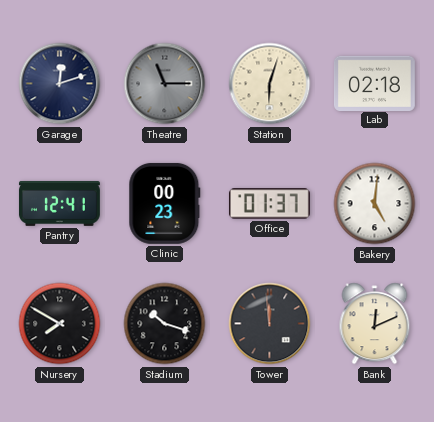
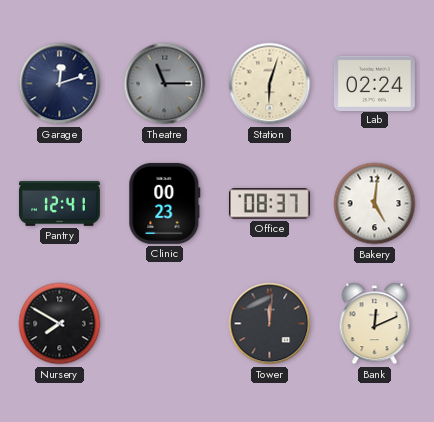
Lab: 02:18 -> 02:24
Office: 01:37 -> 08:37
Stadium: 10:18 -> none
Tower: 11:59 -> 12:01
